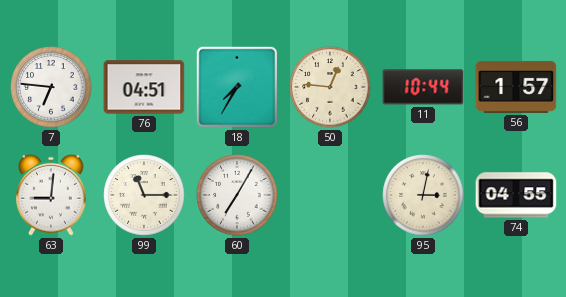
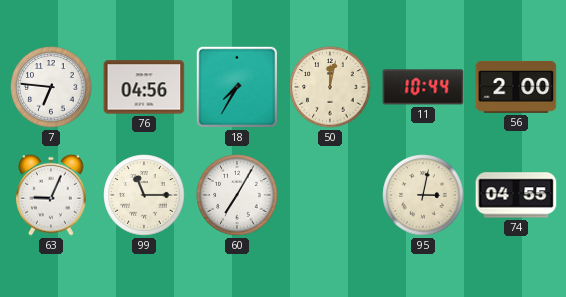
76: 04:51 -> 04:56
50: 12:46 -> 12:02
56: 1:57 -> 2:00
63: 9:01 -> 9:04
